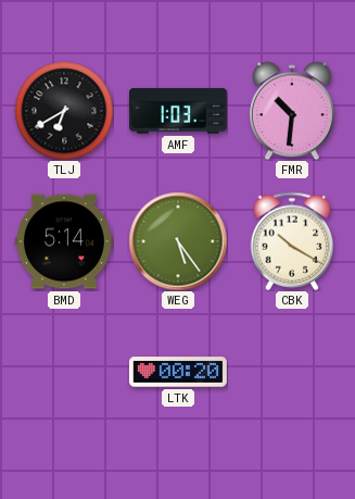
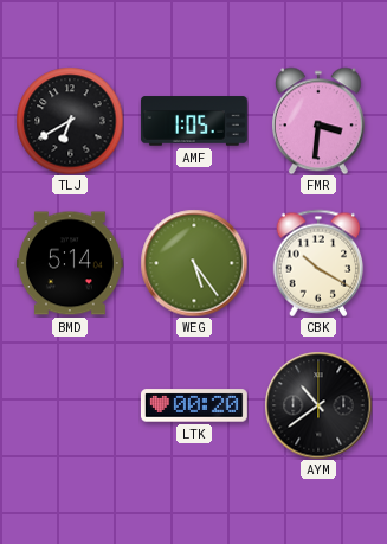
AMF: 1:03 -> 1:05
FMR: 10:31 -> 3:31
AYM: none -> 10:39
